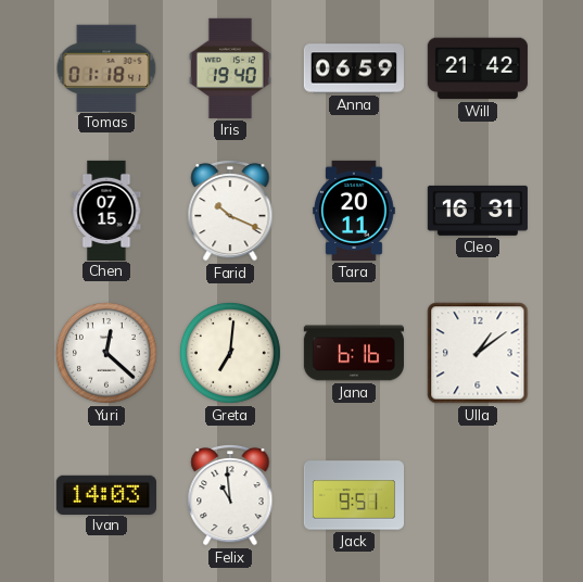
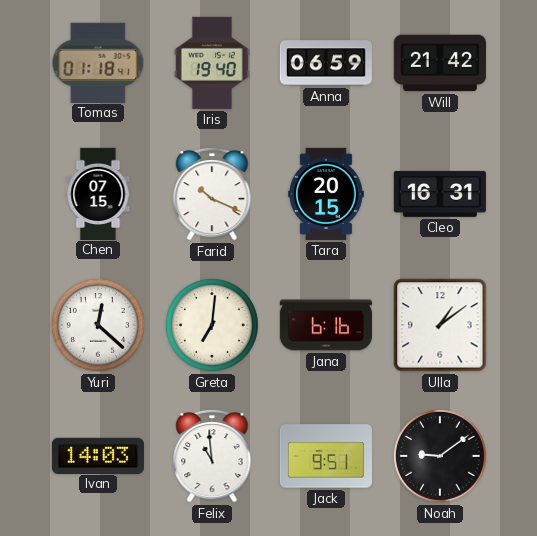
Tara: 20:11 -> 20:15
Noah: none -> 9:09
